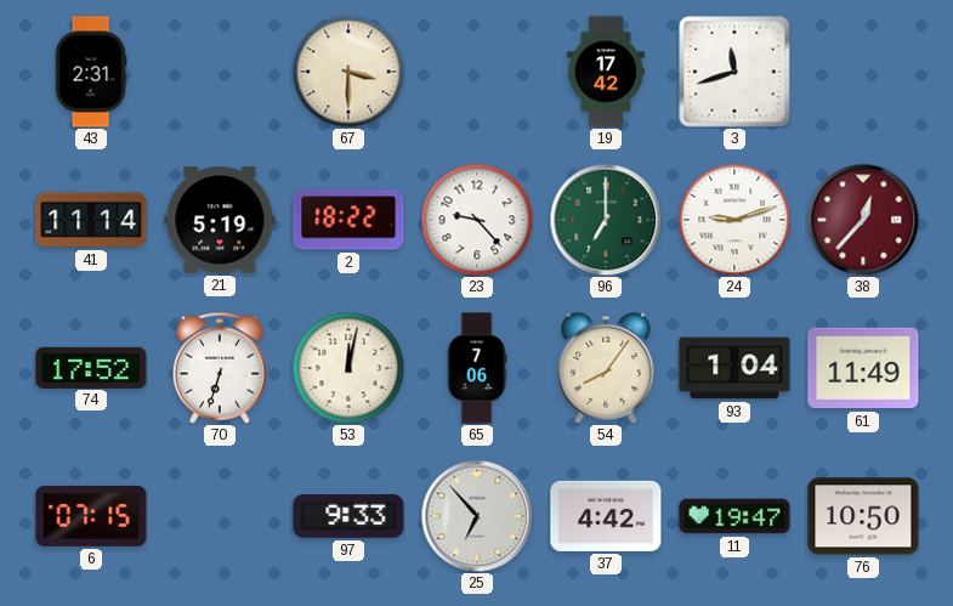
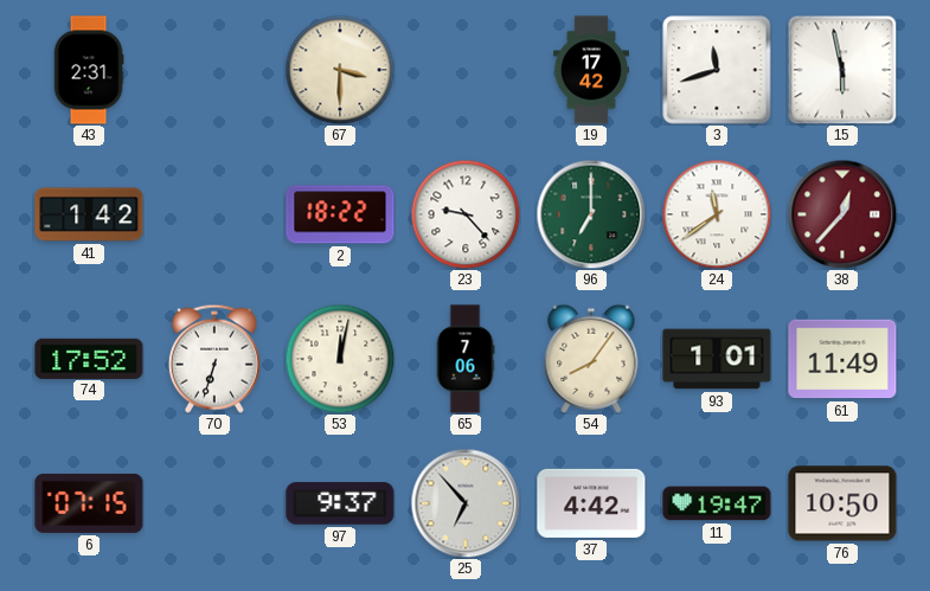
15: none -> 5:58
41: 11:14 -> 1:42
21: 5:19 -> none
24: 9:12 -> 11:39
93: 1:04 -> 1:01
97: 9:33 -> 9:37
